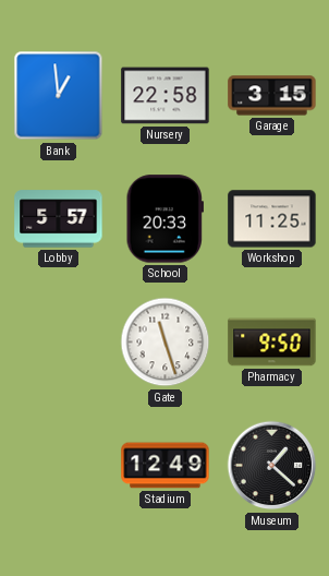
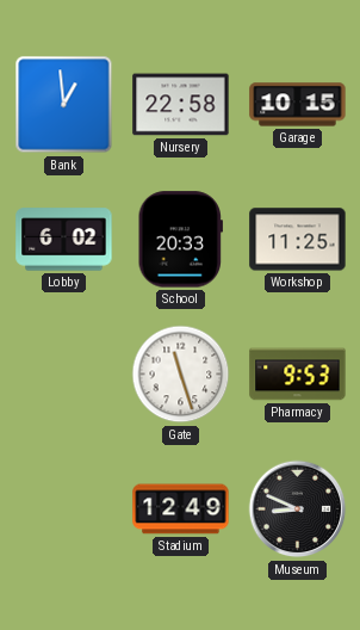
Garage: 3:15 -> 10:15
Lobby: 5:57 -> 6:02
Pharmacy: 9:50 -> 9:53
Museum: 1:22 -> 8:49
